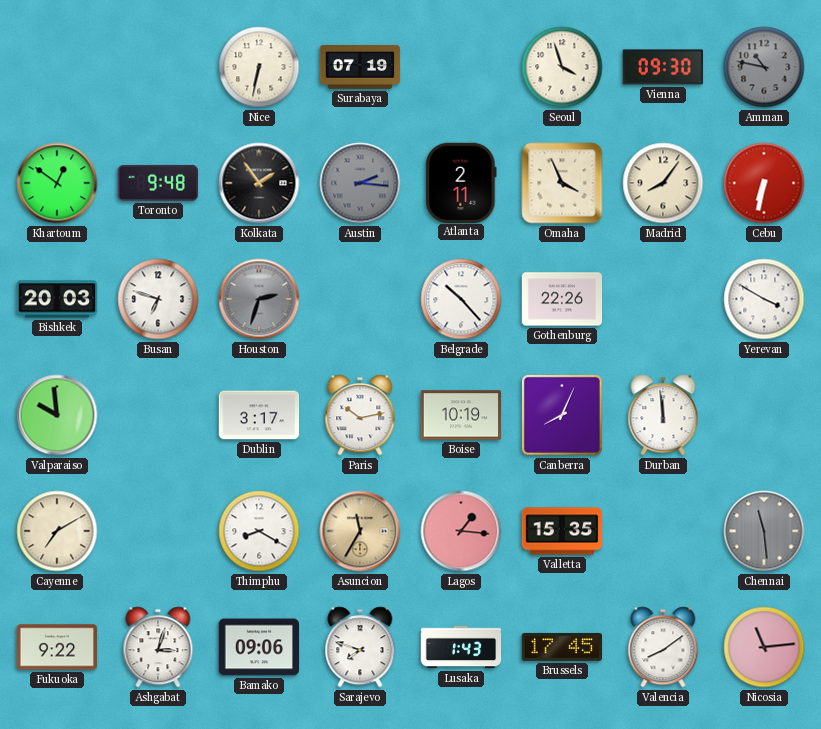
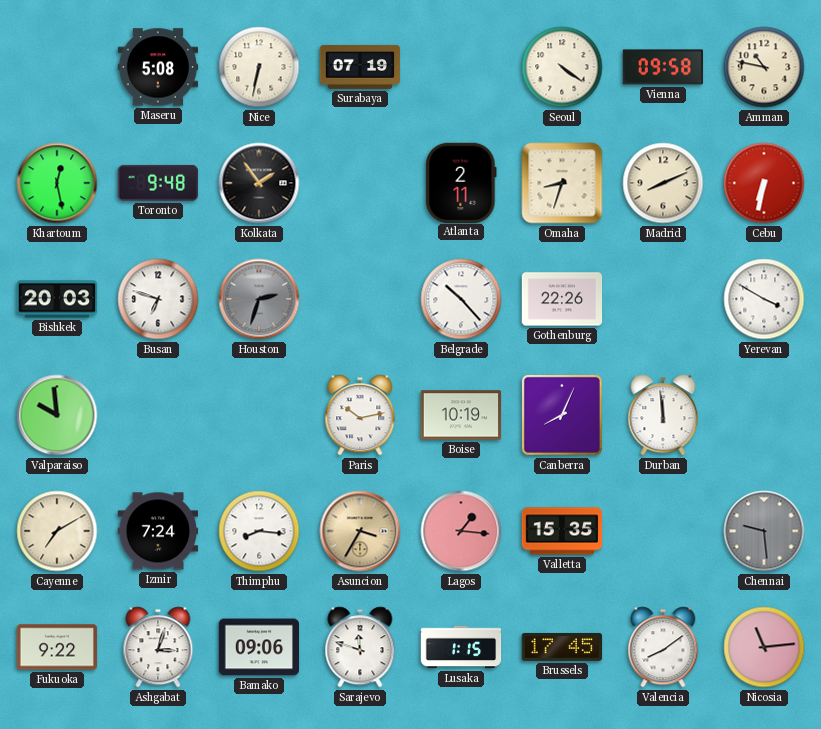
Maseru: none -> 5:08
Seoul: 3:57 -> 4:21
Vienna: 09:30 -> 09:58
Amman dial: grey -> cream
Khartoum: 12:51 -> 12:28
Austin: 2:16 -> none
Omaha: 3:56 -> 8:33
Madrid: 8:06 -> 8:11
Dublin: 3:17 -> none
Izmir: none -> 7:24
Thimphu: 8:20 -> 8:16
Asuncion: 11:35 -> 3:35
Chennai: 11:29 -> 9:29
Sarajevo: 7:48 -> 11:48
Lusaka: 1:43 -> 1:15
